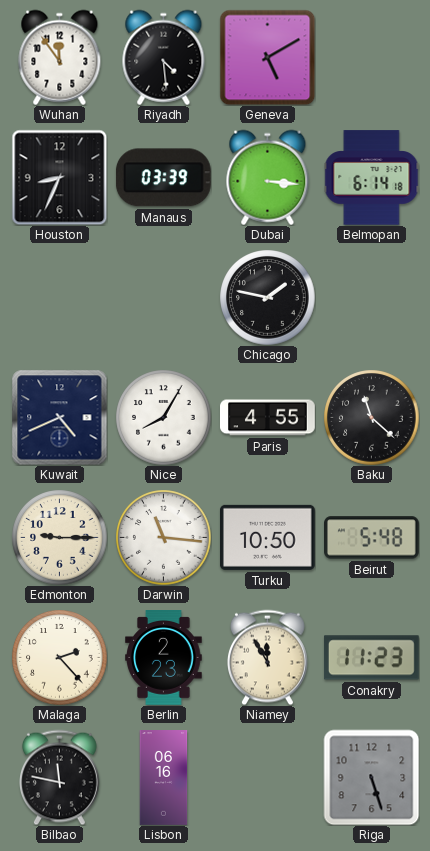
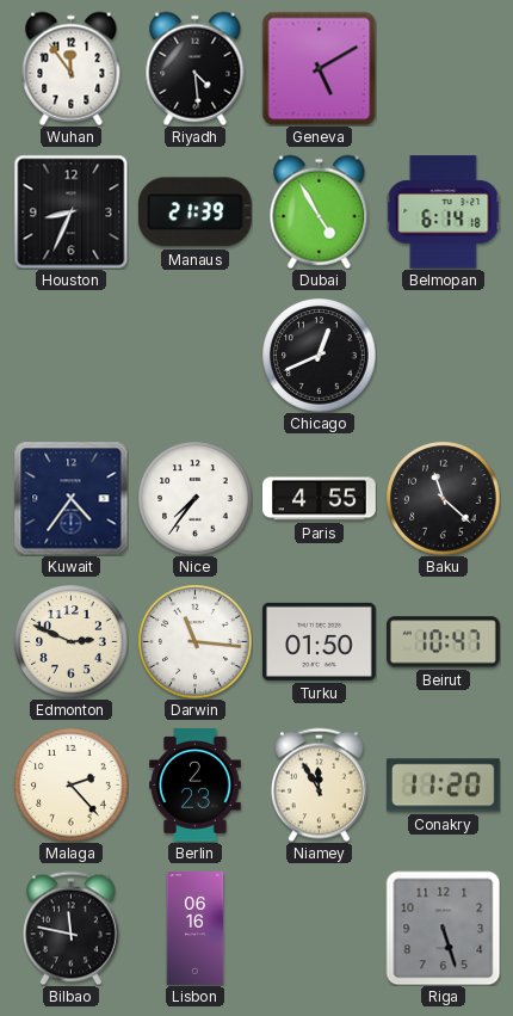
Manaus: 03:39 -> 21:39
Dubai: 3:16 -> 4:55
Chicago: 1:47 -> 12:41
Kuwait: 4:41 -> 4:36
Nice: 8:05 -> 7:36
Edmonton: 9:15 -> 2:49
Turku: 10:50 -> 01:50
Beirut: 5:48 -> 10:47
Conakry: 11:23 -> 11:20
